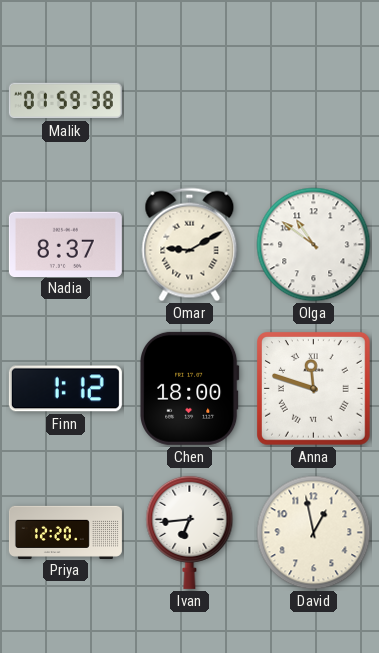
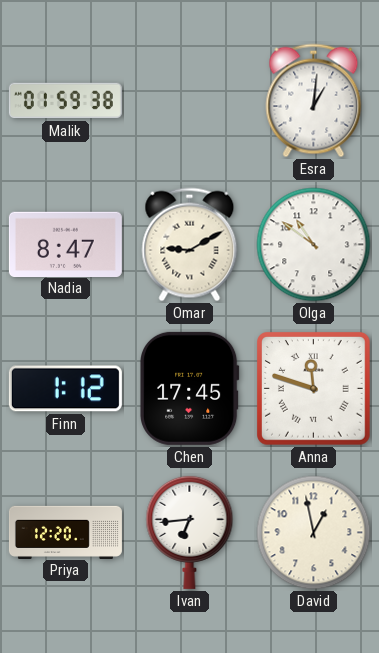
Esra: none -> 1:01
Nadia: 8:37 -> 8:47
Chen: 18:00 -> 17:45
